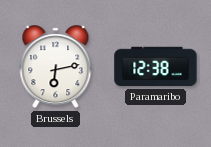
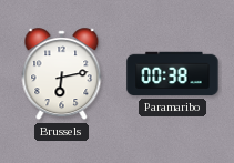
Paramaribo: 12:38 -> 00:38
